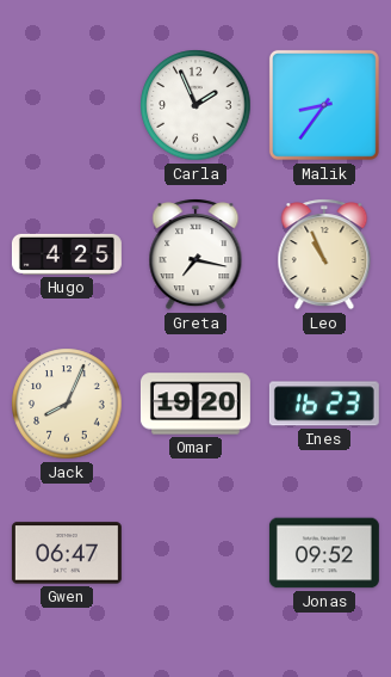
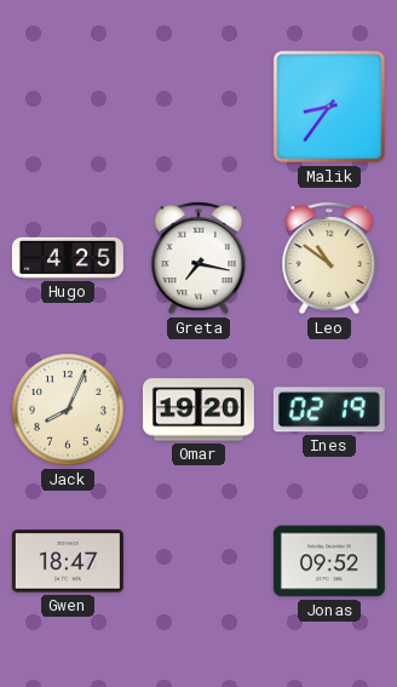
Carla: 1:56 -> none
Leo: 10:56 -> 10:51
Ines: 16:23 -> 02:19
Gwen: 06:47 -> 18:47
